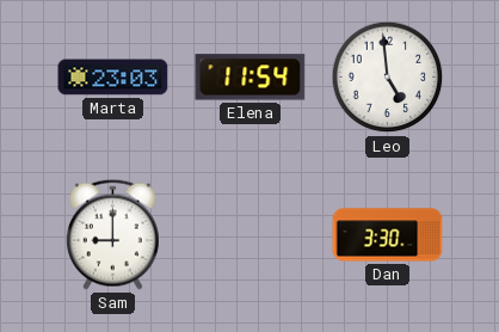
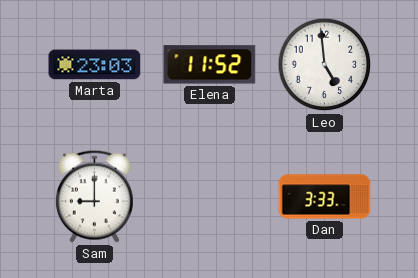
Elena: 11:54 -> 11:52
Dan: 3:30 -> 3:33
